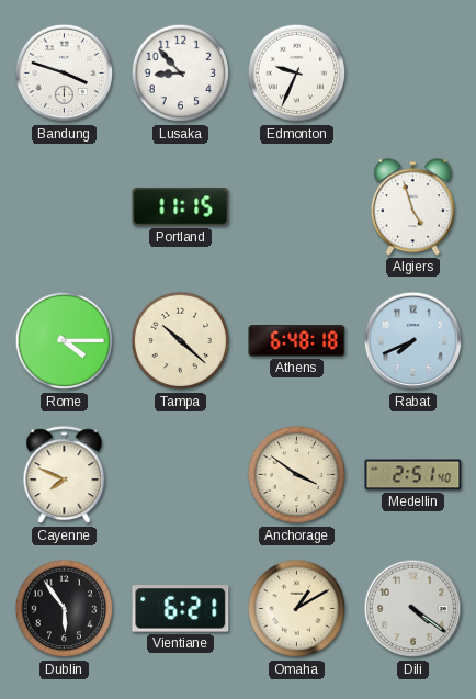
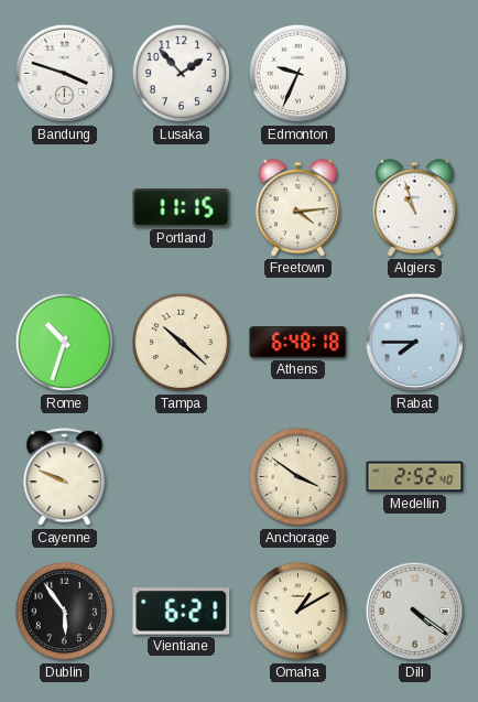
Lusaka: 8:53 -> 1:53
Freetown: none -> 4:14
Algiers: 4:57 -> 10:57
Rome: 4:15 -> 10:33
Rabat: 7:41 -> 7:45
Cayenne: 7:49 -> 9:49
Medellin: 2:51 -> 2:52
